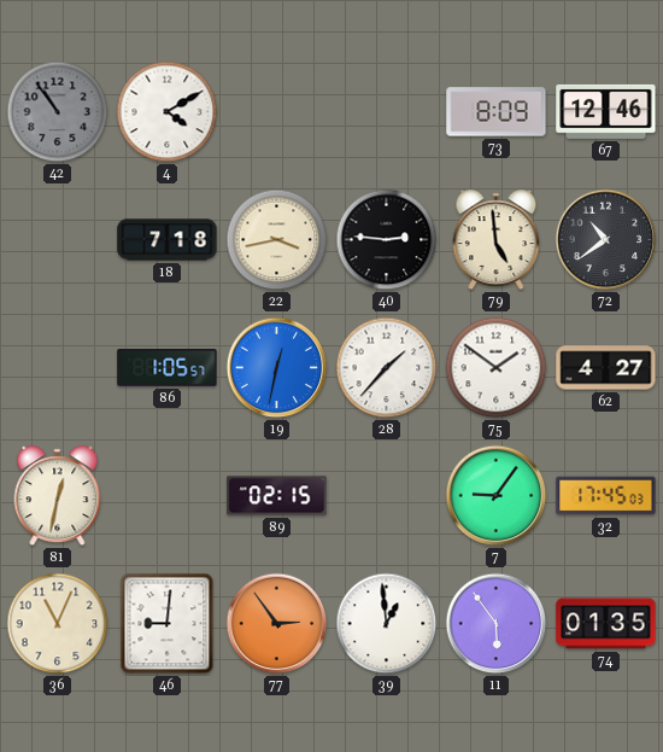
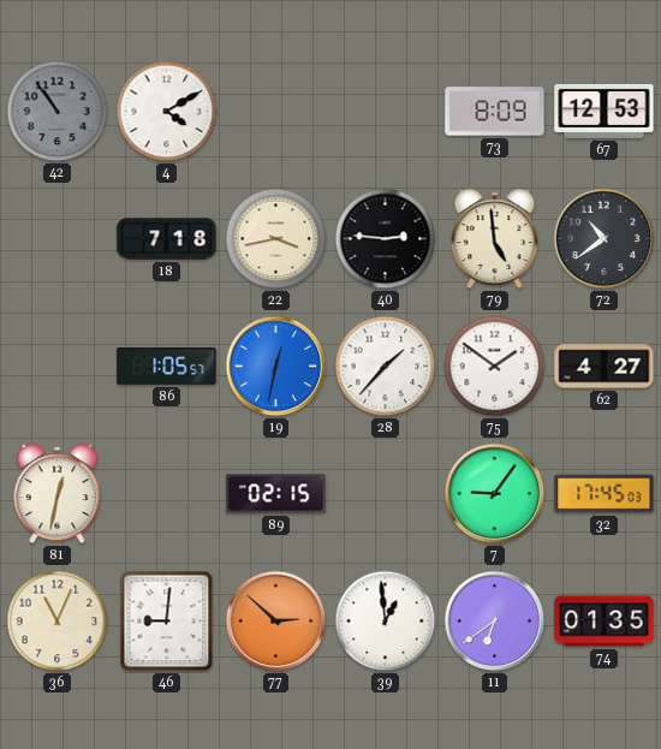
67: 12:46 -> 12:53
77: 2:54 -> 2:52
11: 5:54 -> 6:39
